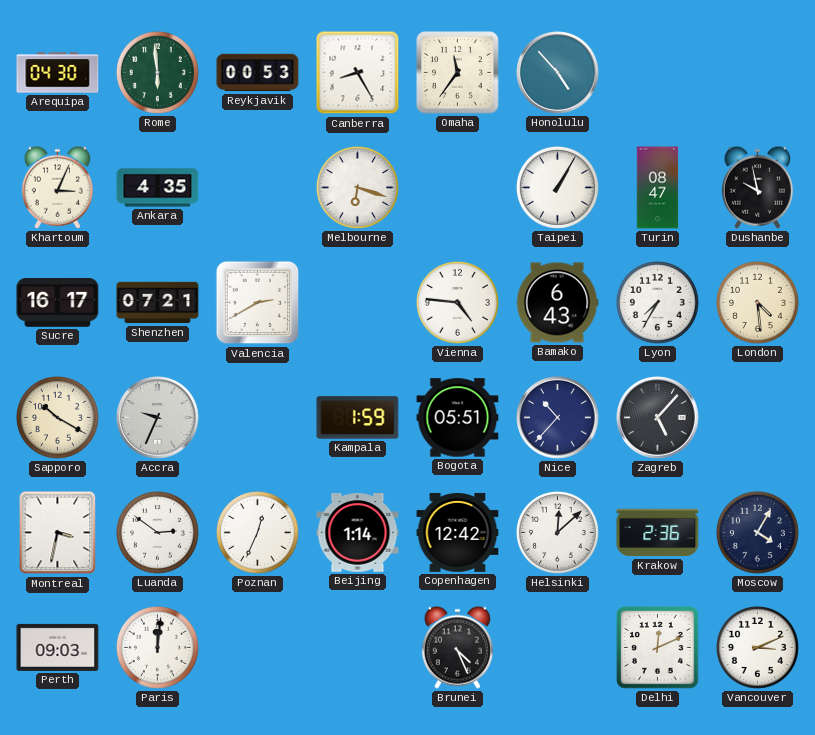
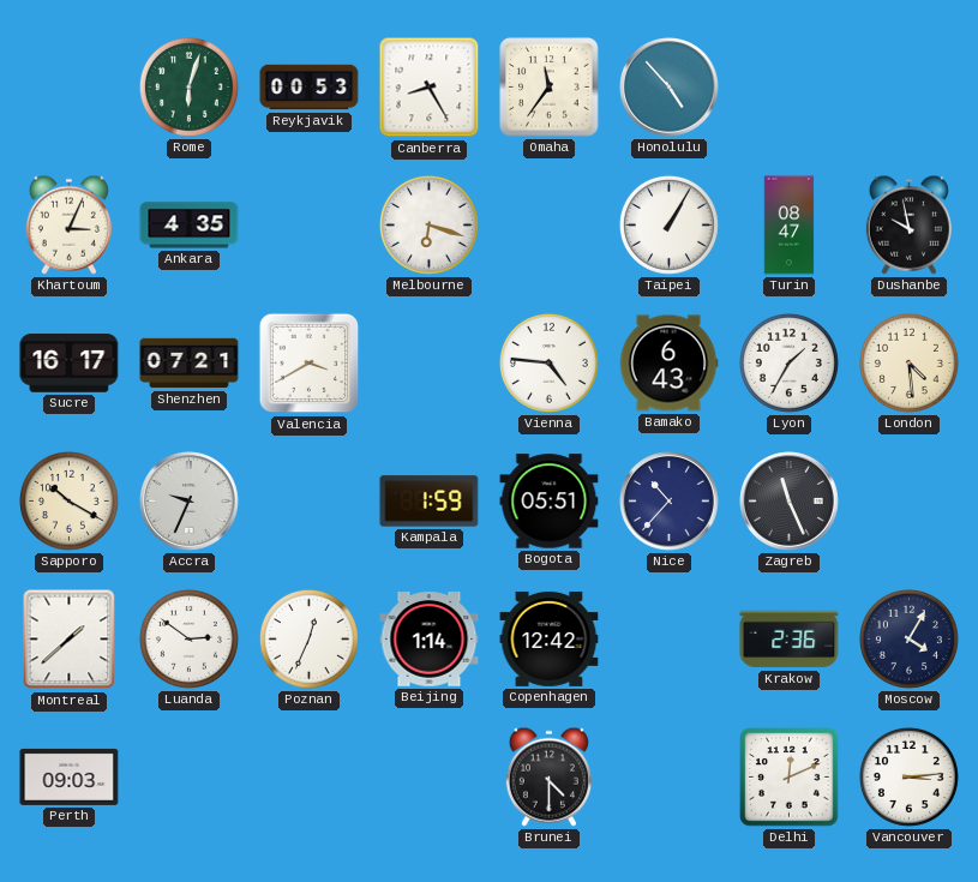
Arequipa: 04:30 -> none
Rome: 5:59 -> 6:03
Valencia: 2:40 -> 3:40
Lyon: 7:35 -> 1:35
Zagreb: 5:07 -> 11:26
Montreal: 3:32 -> 1:38
Helsinki: 12:08 -> none
Paris: 12:01 -> none
Brunei: 4:26 -> 4:30
Vancouver: 3:11 -> 3:14
